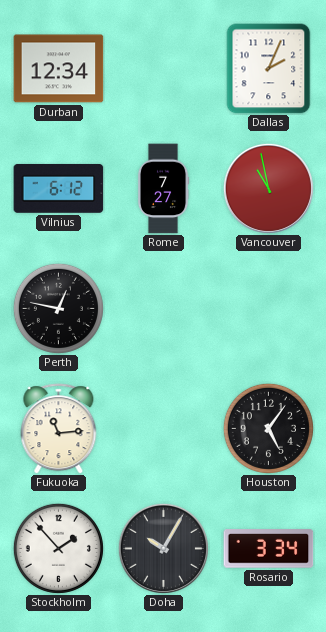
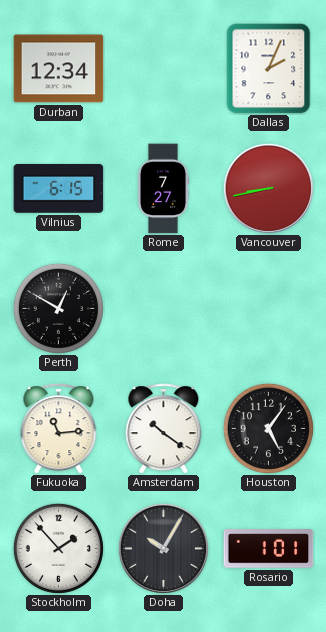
Vilnius: 6:12 -> 6:15
Vancouver: 10:58 -> 8:43
Perth: 12:47 -> 12:50
Amsterdam: none -> 10:21
Rosario: 3:34 -> 1:01
